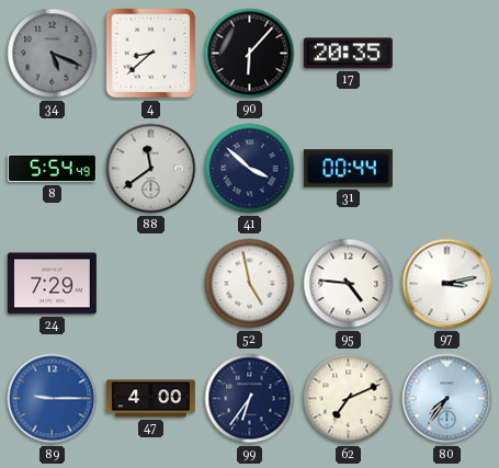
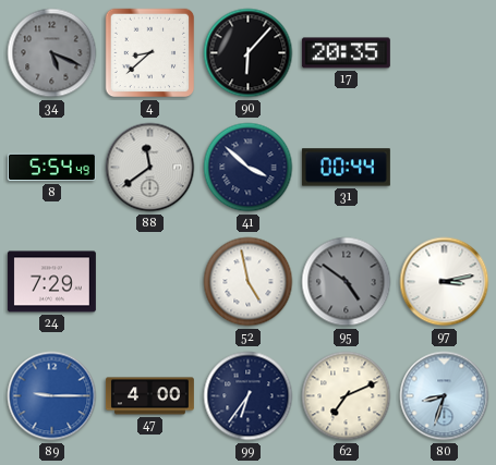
95: 4:46 -> 4:51
95 dial: white -> grey
80: 7:36 -> 8:33
